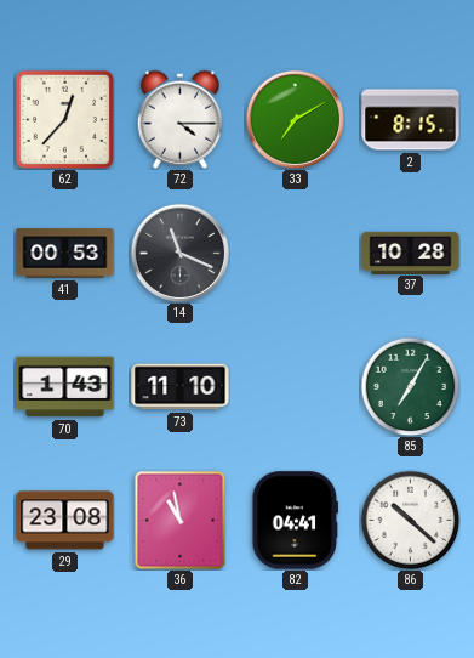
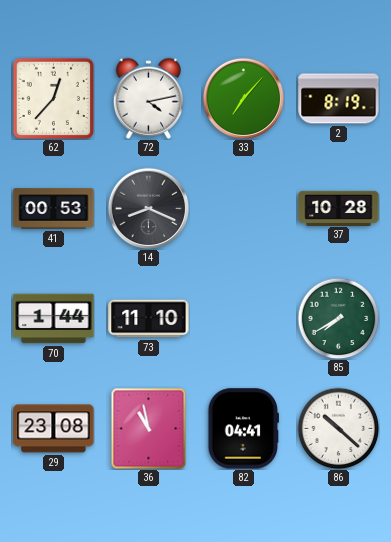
72: 4:15 -> 4:13
33: 7:10 -> 7:07
2: 8:15 -> 8:19
14: 11:19 -> 8:19
70: 1:43 -> 1:44
85: 7:05 -> 7:40
